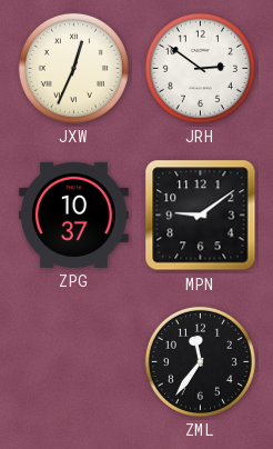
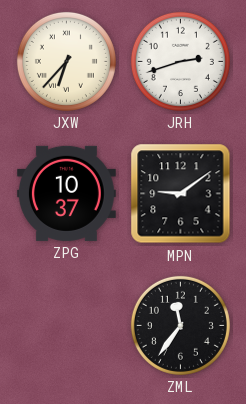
JXW: 12:34 -> 6:37
JRH: 2:51 -> 2:42
